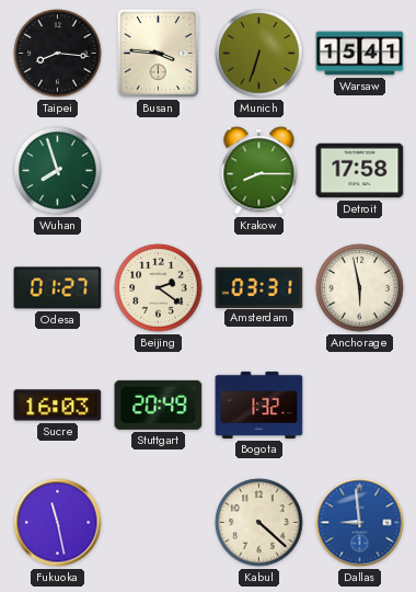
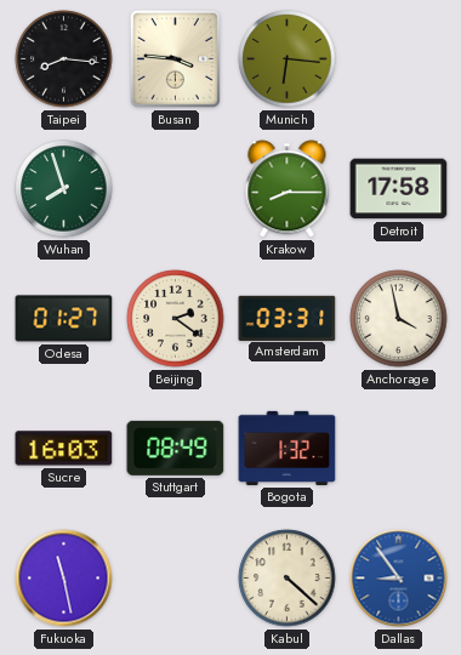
Munich: 6:33 -> 6:16
Warsaw: 15:41 -> none
Anchorage: 5:58 -> 3:58
Stuttgart: 20:49 -> 08:49
Dallas: 8:59 -> 8:54
